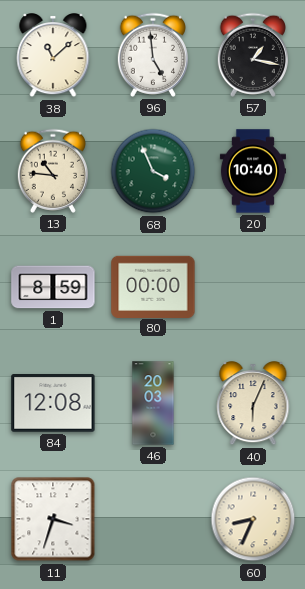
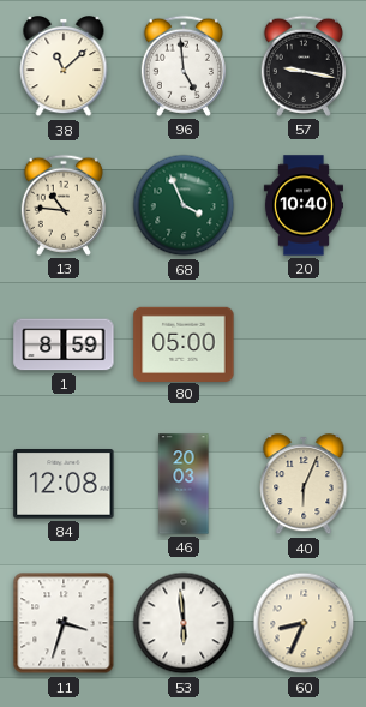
57: 1:17 -> 9:17
80: 00:00 -> 05:00
53: none -> 5:59
